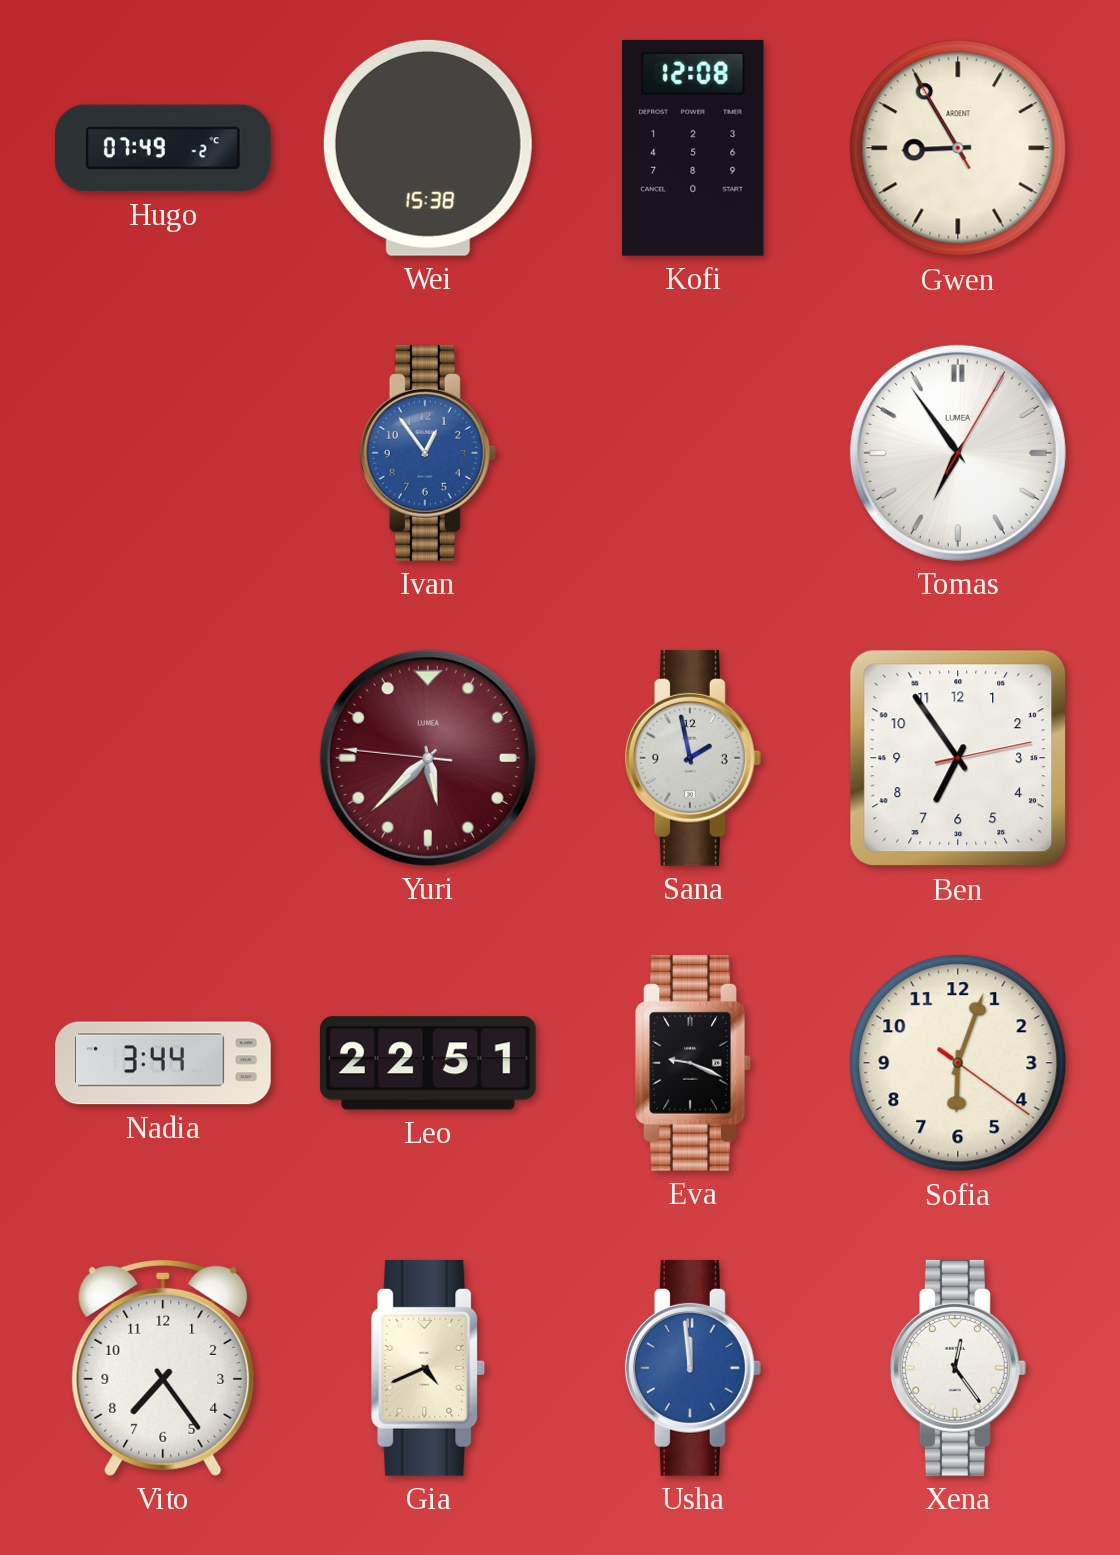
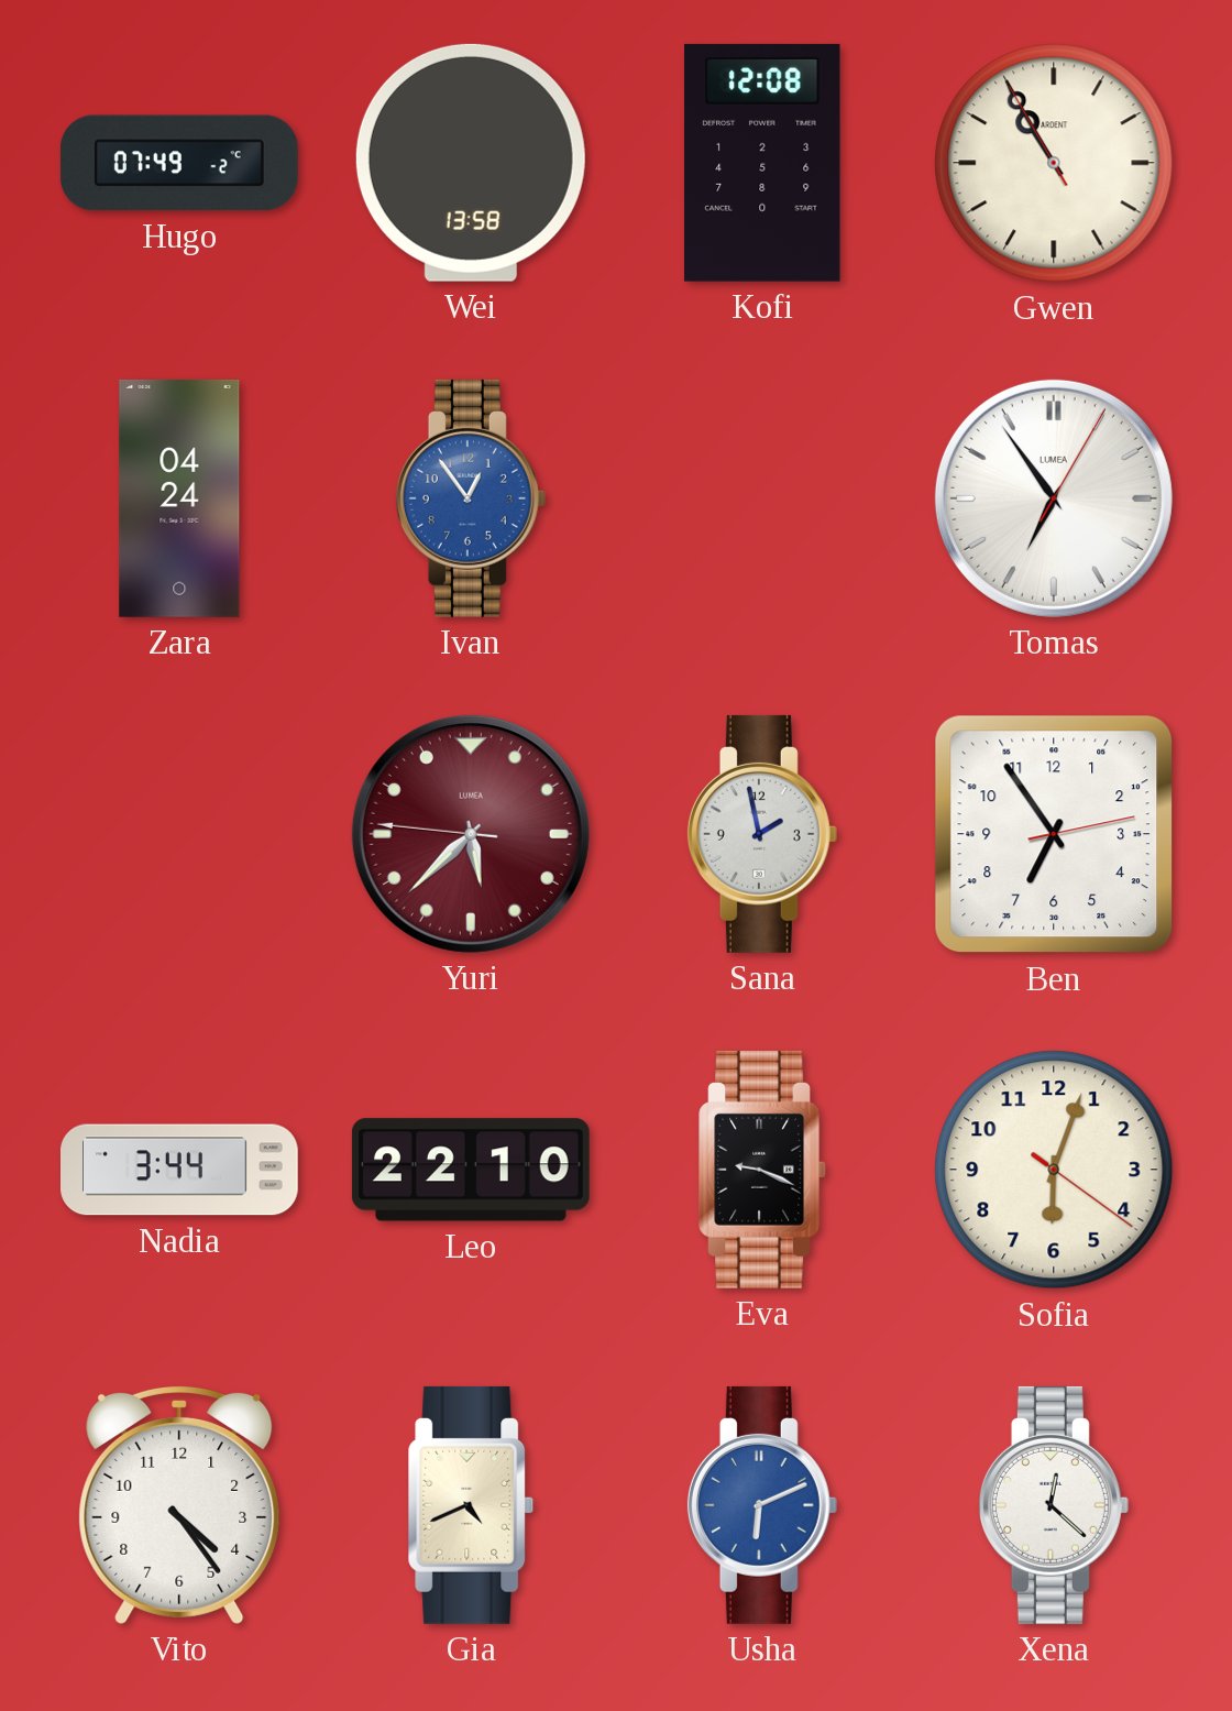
Wei: 15:38 -> 13:58
Gwen: 8:54 -> 10:54
Zara: none -> 04:24
Leo: 22:51 -> 22:10
Vito: 7:24 -> 4:24
Usha: 11:59 -> 6:11
Xena: 12:24 -> 12:22
